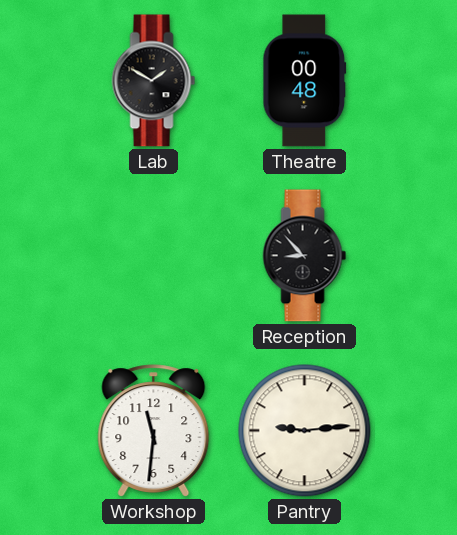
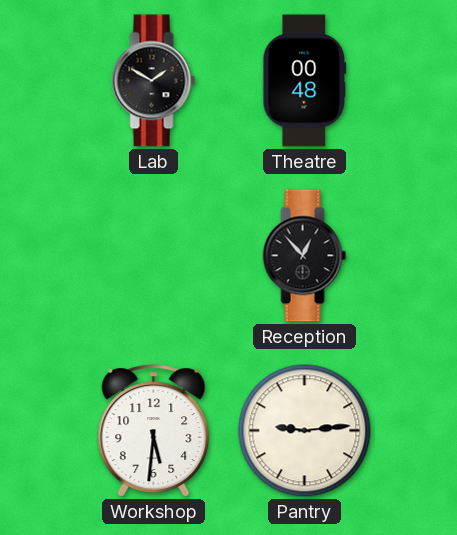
Reception: 8:53 -> 12:53
Workshop: 11:31 -> 5:31
